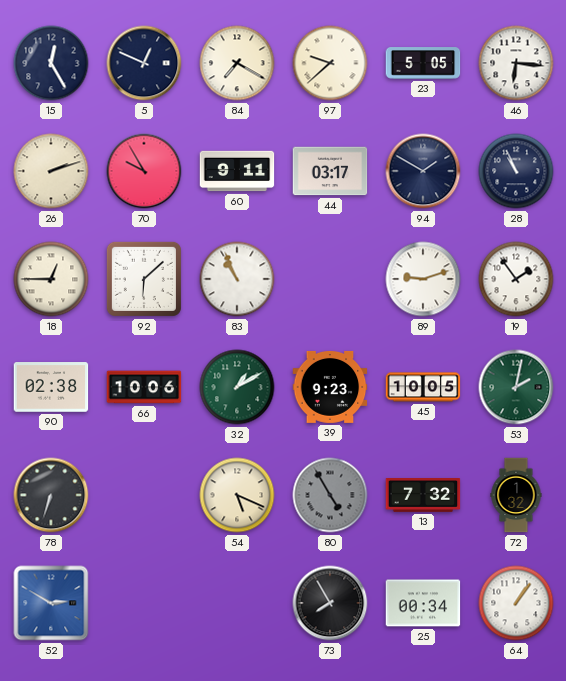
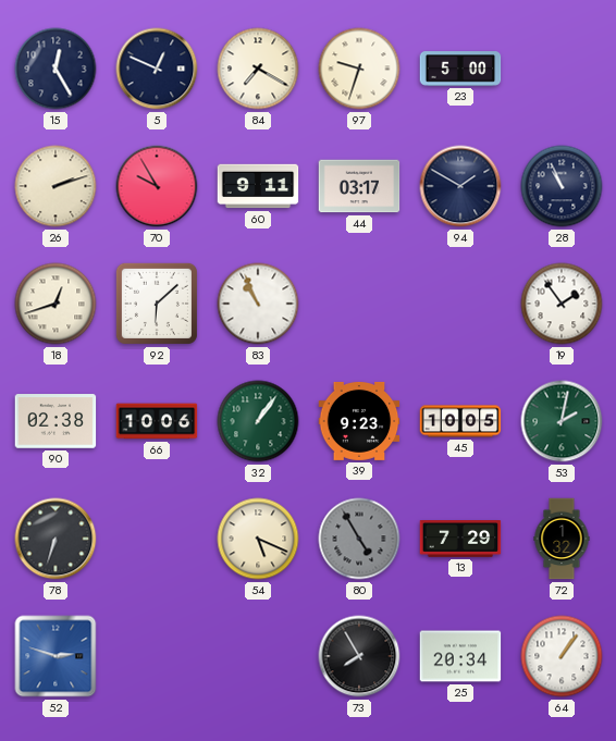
97: 9:38 -> 9:33
23: 5:05 -> 5:00
46: 6:16 -> none
18: 12:45 -> 12:42
89: 9:12 -> none
32: 1:10 -> 1:06
13: 7:32 -> 7:29
52: 2:50 -> 2:48
25: 00:34 -> 20:34
